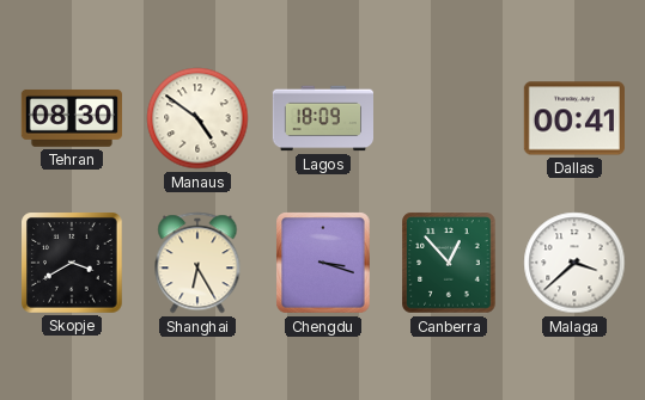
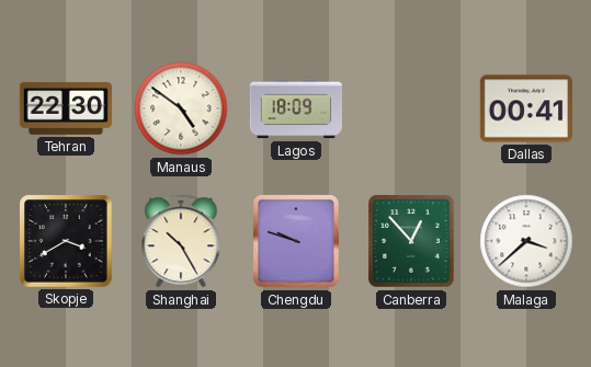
Tehran: 08:30 -> 22:30
Shanghai: 6:25 -> 10:25
Chengdu: 3:18 -> 9:48
